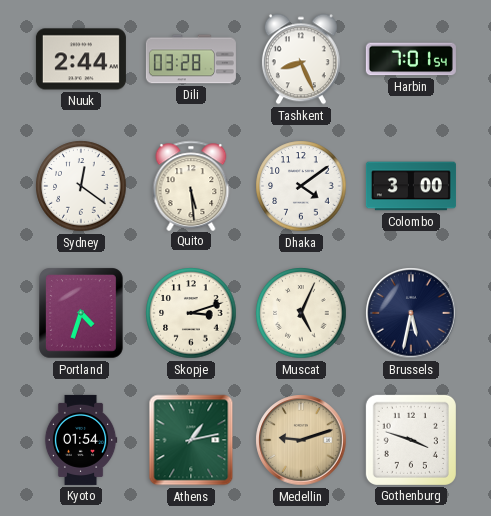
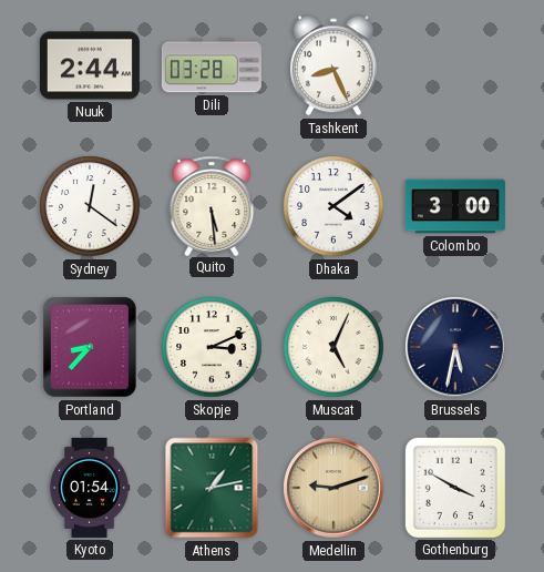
Harbin: 7:01 -> none
Portland: 4:33 -> 8:37
Skopje: 3:12 -> 3:11
Gothenburg: 3:48 -> 3:50
